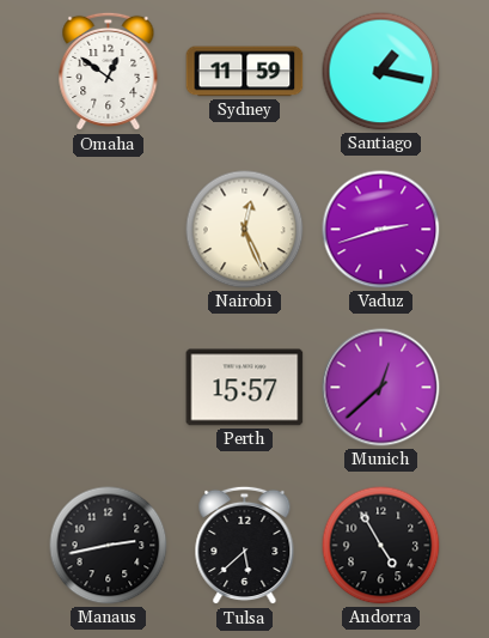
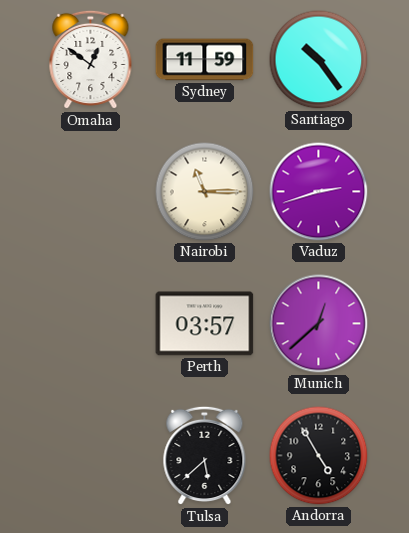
Santiago: 1:17 -> 10:24
Nairobi: 12:26 -> 11:15
Perth: 15:57 -> 03:57
Manaus: 2:43 -> none
